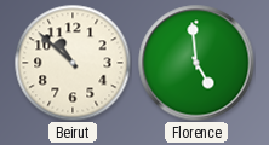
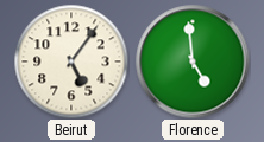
Beirut: 10:52 -> 5:06
